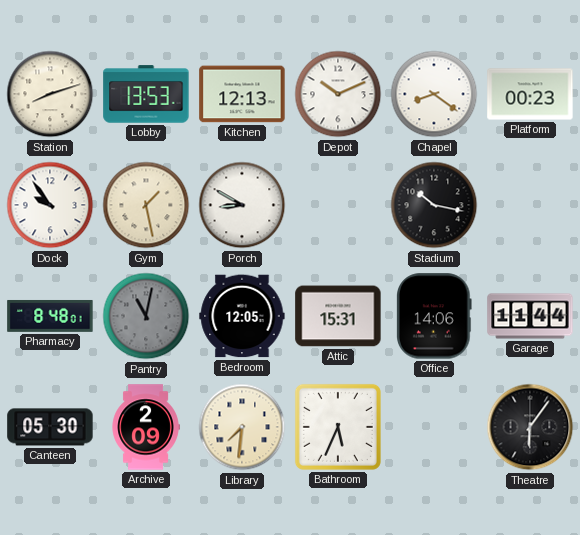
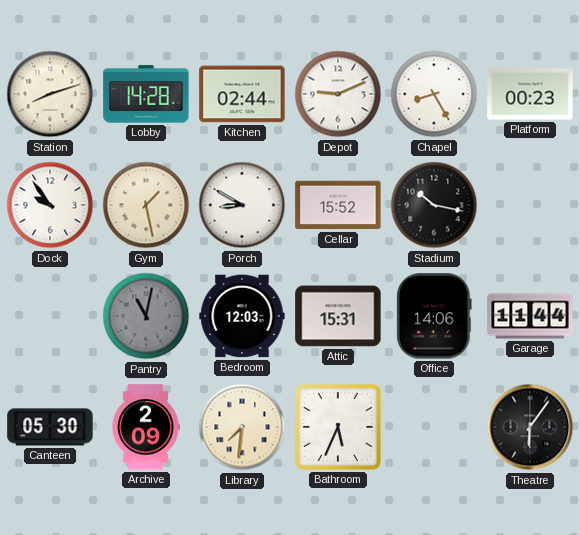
Lobby: 13:53 -> 14:28
Kitchen: 12:13 -> 02:44
Depot: 10:11 -> 9:11
Chapel: 8:21 -> 8:25
Cellar: none -> 15:52
Pharmacy: 8:48 -> none
Bedroom: 12:05 -> 12:03
